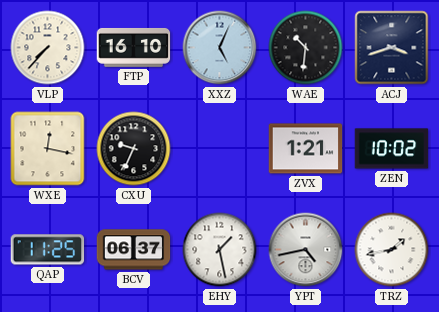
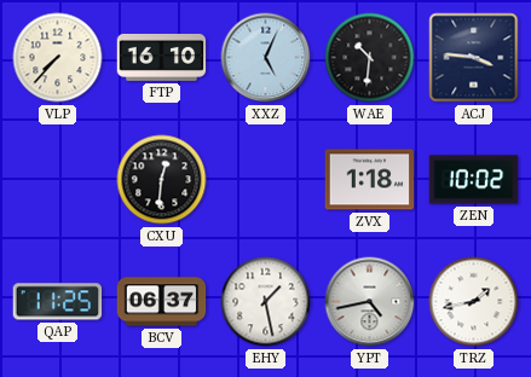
ACJ: 3:42 -> 3:46
WXE: 12:17 -> none
CXU: 9:34 -> 12:31
ZVX: 1:21 -> 1:18
